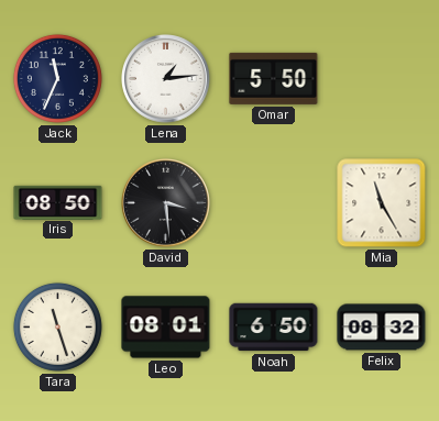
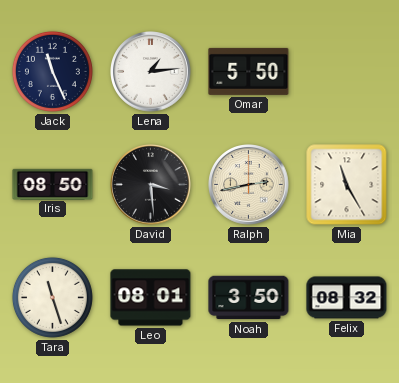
Jack: 11:34 -> 11:26
Ralph: none -> 2:43
Noah: 6:50 -> 3:50
